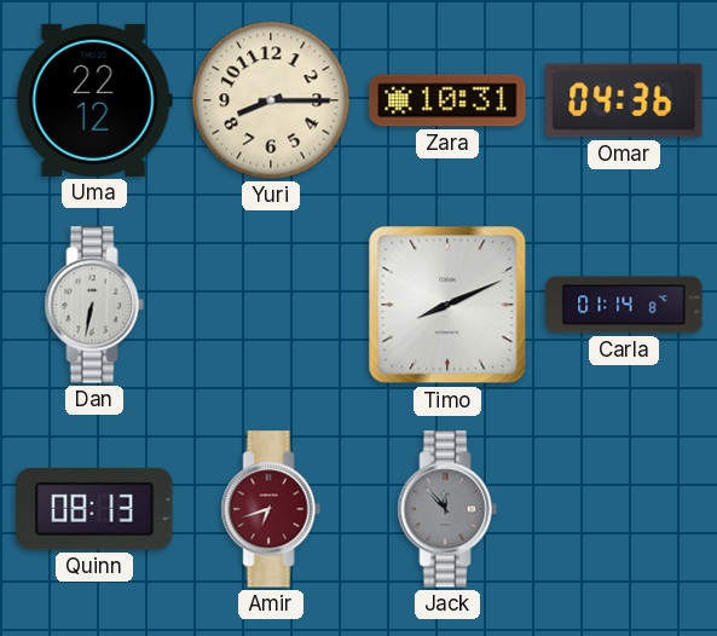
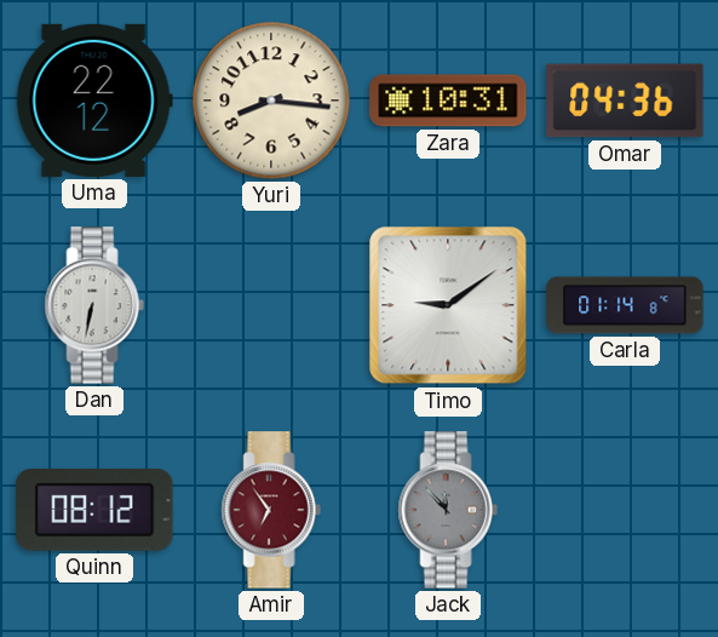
Yuri: 8:15 -> 8:16
Timo: 8:11 -> 9:09
Quinn: 08:13 -> 08:12
Amir: 6:42 -> 6:54
